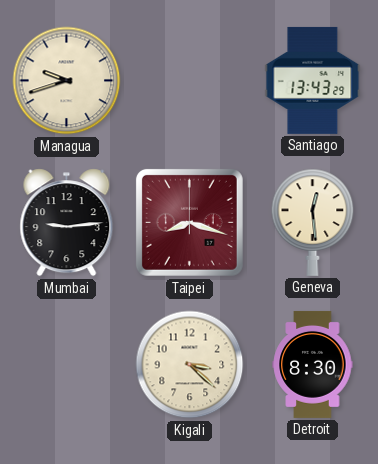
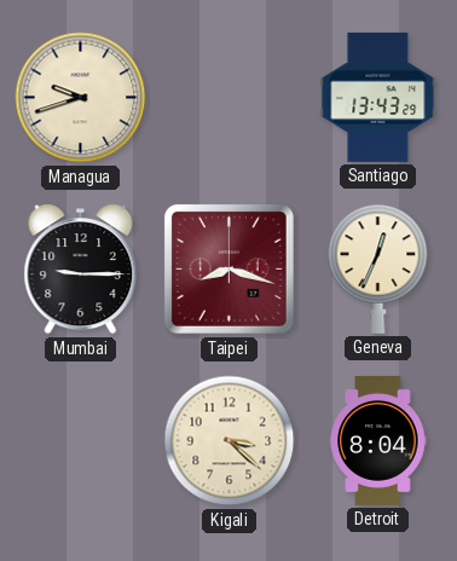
Mumbai: 9:14 -> 9:15
Geneva: 12:29 -> 12:34
Detroit: 8:30 -> 8:04
